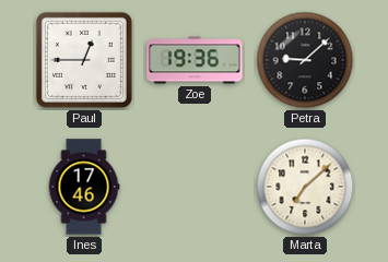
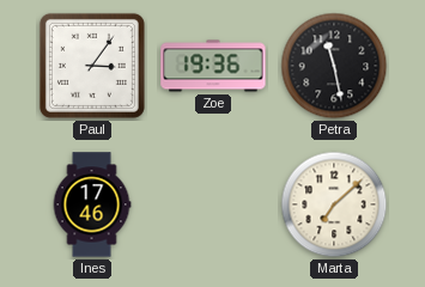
Paul: 12:45 -> 3:06
Petra: 9:08 -> 11:28
